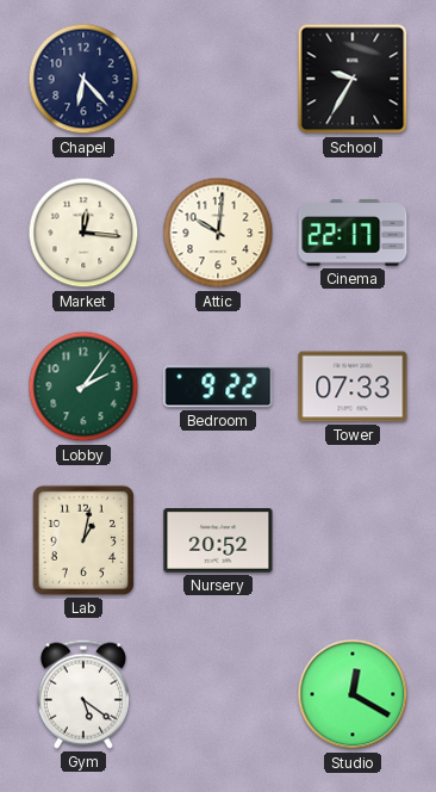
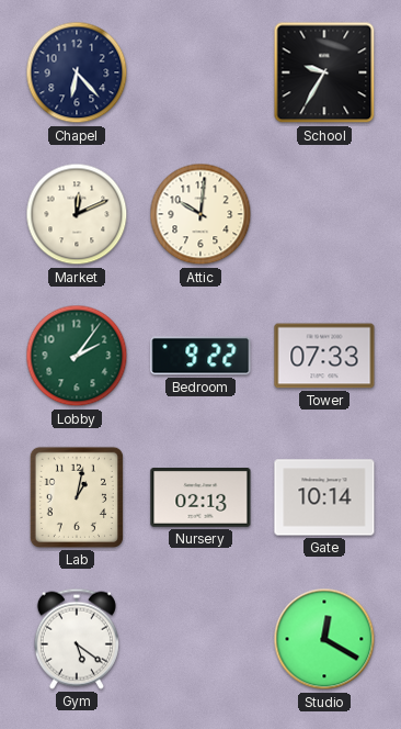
Market: 12:16 -> 12:11
Cinema: 22:17 -> none
Nursery: 20:52 -> 02:13
Gate: none -> 10:14
